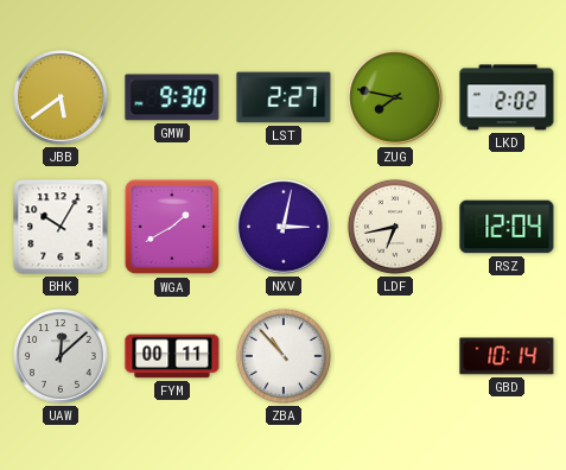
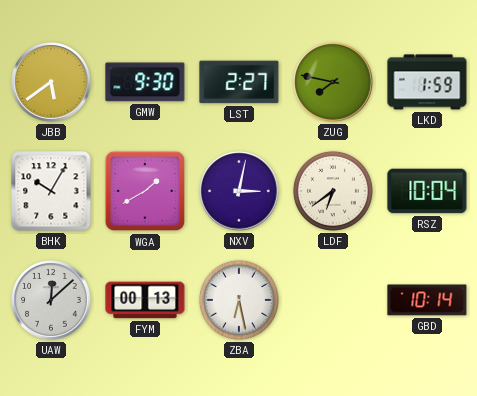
LKD: 2:02 -> 1:59
LDF: 6:43 -> 6:39
RSZ: 12:04 -> 10:04
FYM: 00:11 -> 00:13
ZBA: 10:53 -> 6:28
